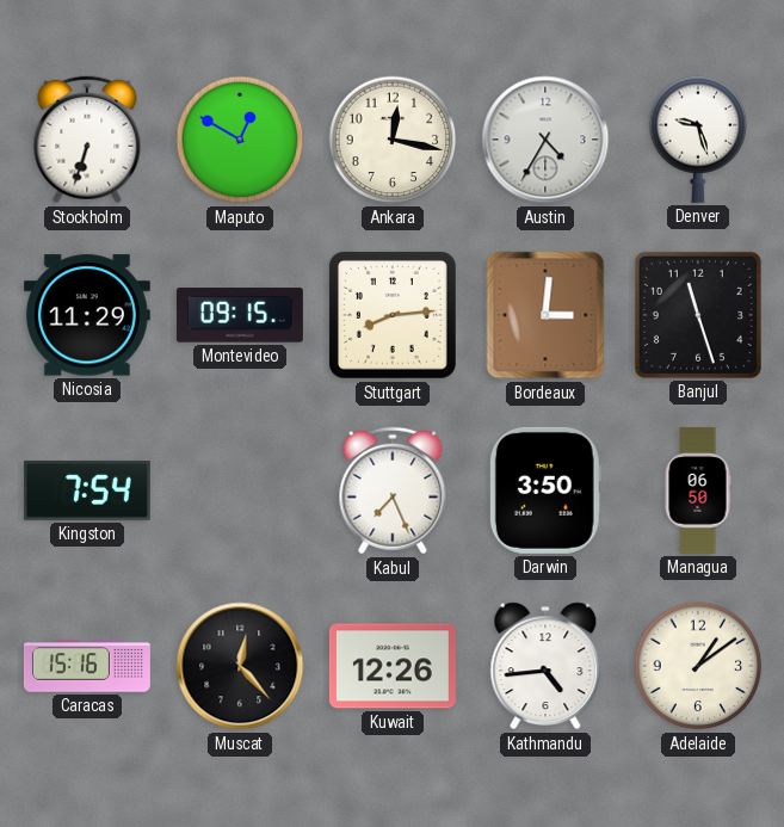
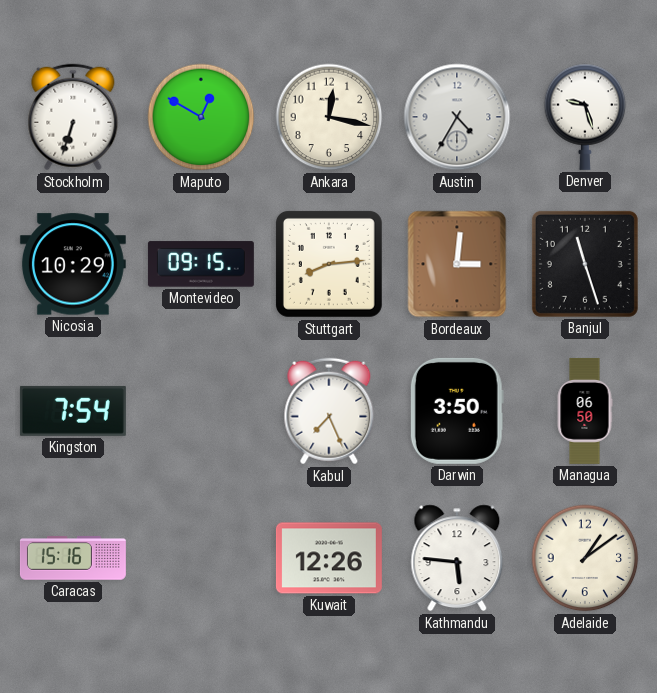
Nicosia: 11:29 -> 10:29
Muscat: 12:23 -> none
Kathmandu: 4:44 -> 5:46
